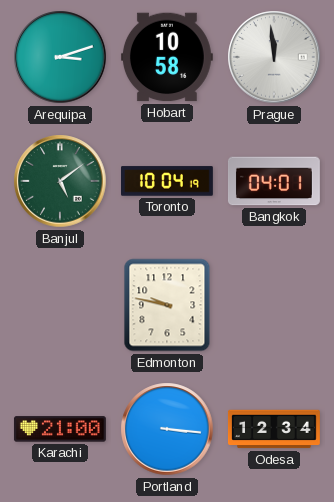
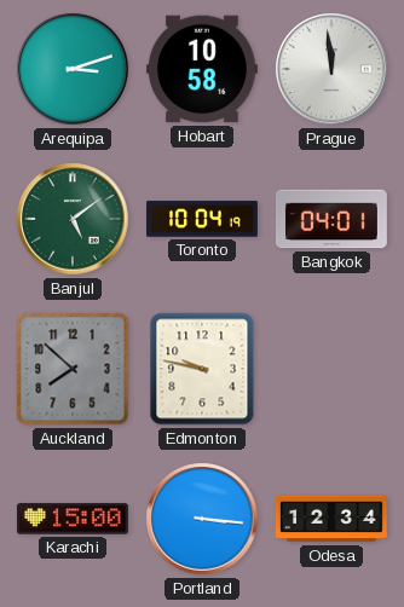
Auckland: none -> 7:52
Karachi: 21:00 -> 15:00
